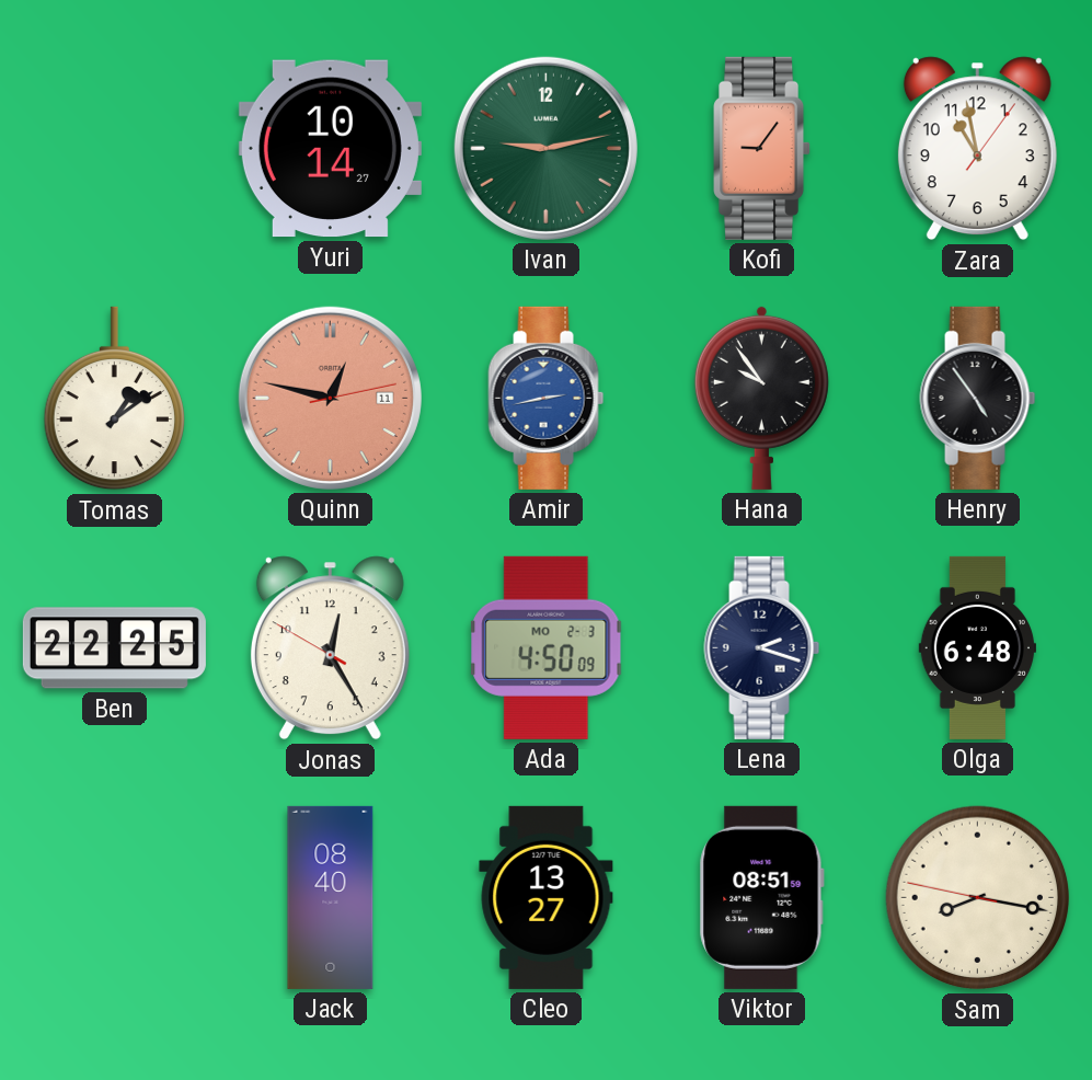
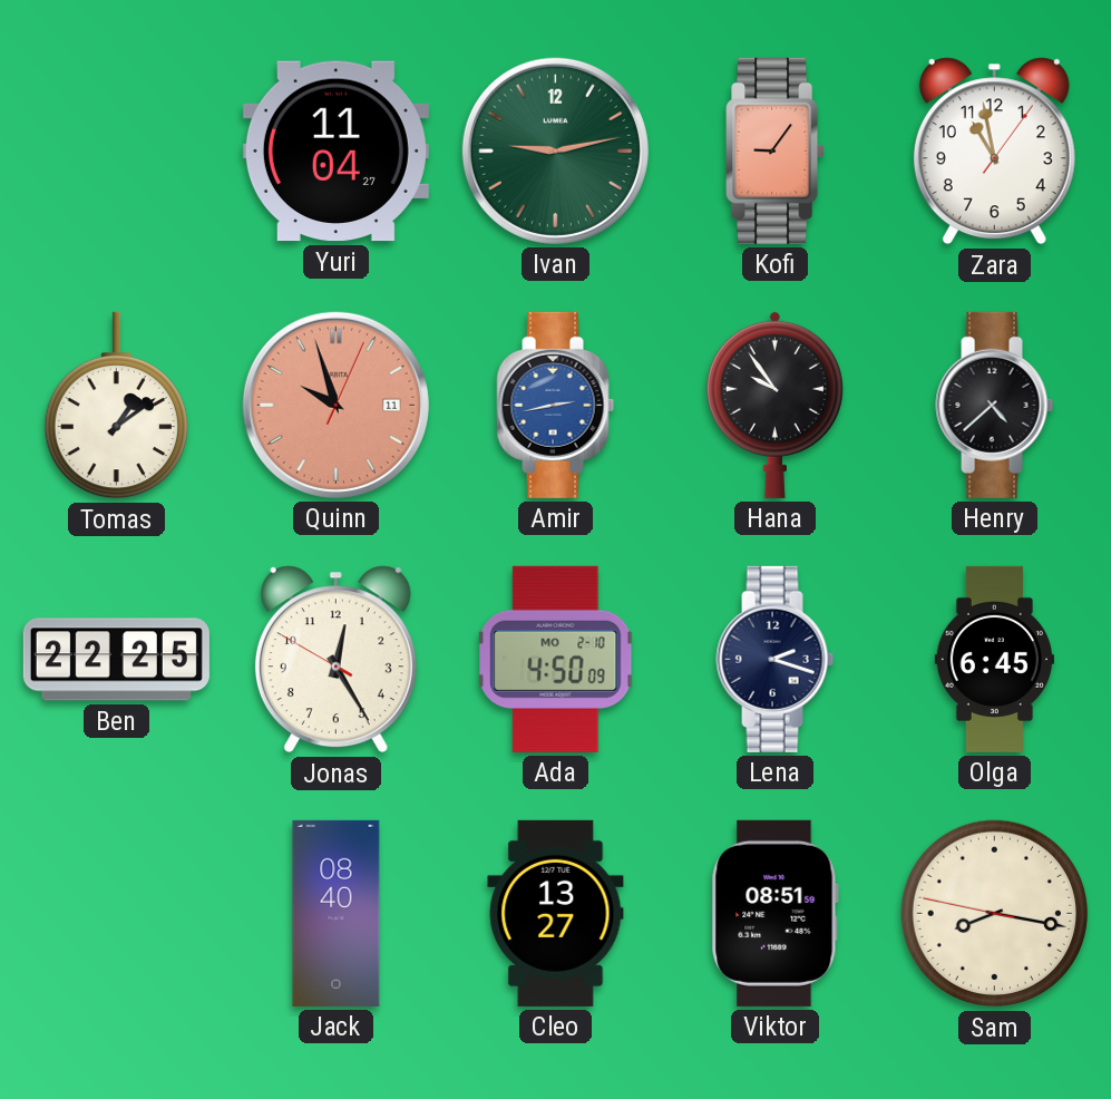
Yuri: 10:14 -> 11:04
Quinn: 12:47 -> 9:57
Henry: 4:54 -> 4:38
Ada date: MO 2-3 -> MO 2-10
Olga: 6:48 -> 6:45
